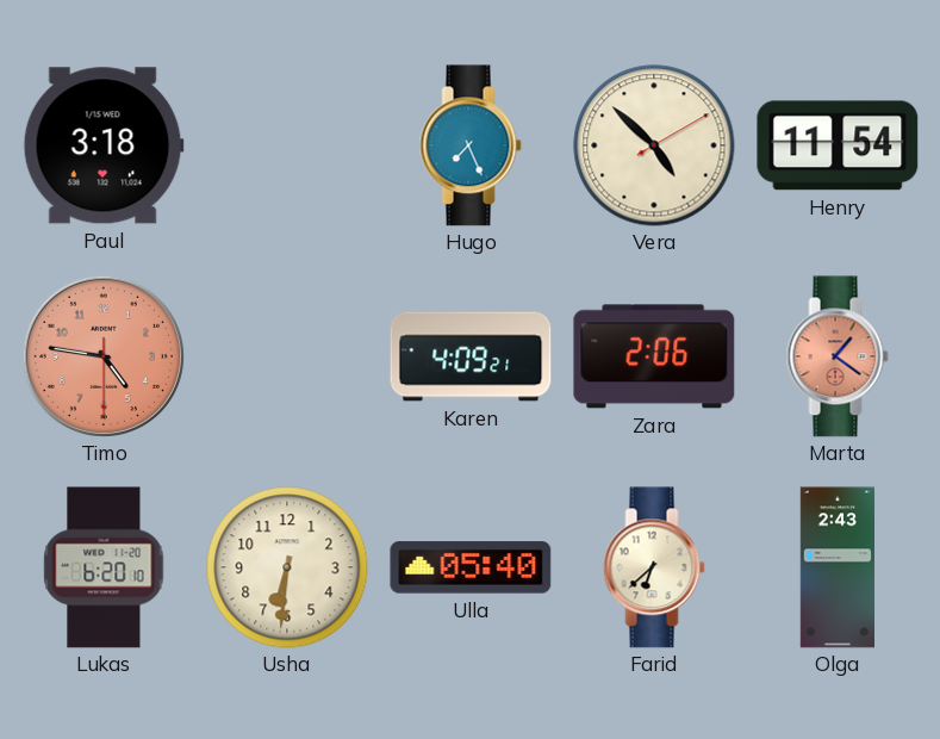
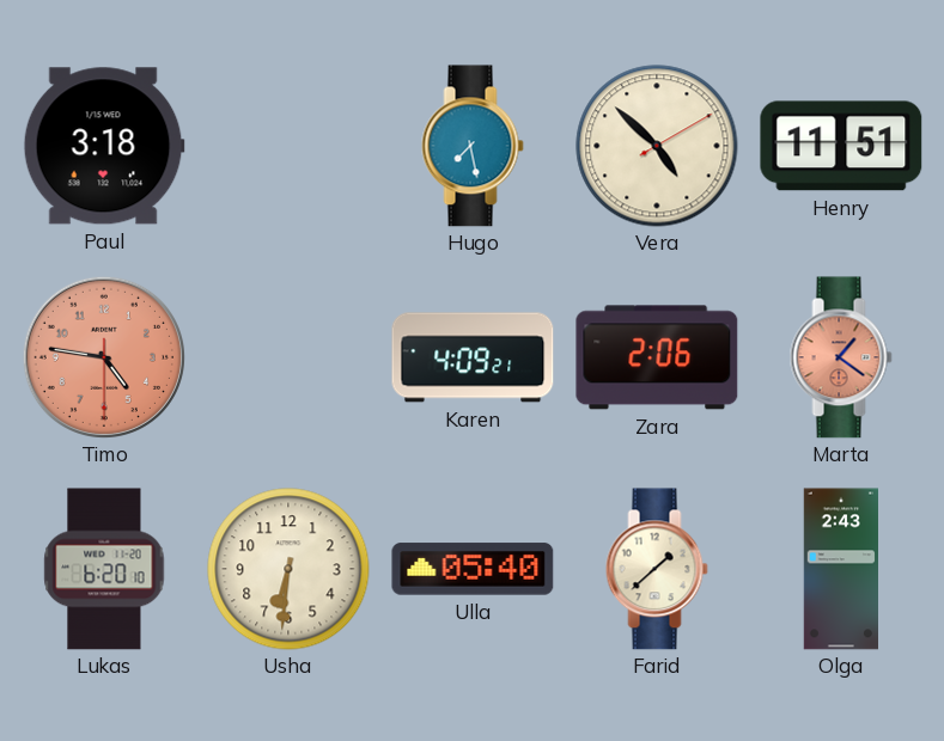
Hugo: 7:26 -> 7:28
Henry: 11:54 -> 11:51
Farid: 6:38 -> 1:38
